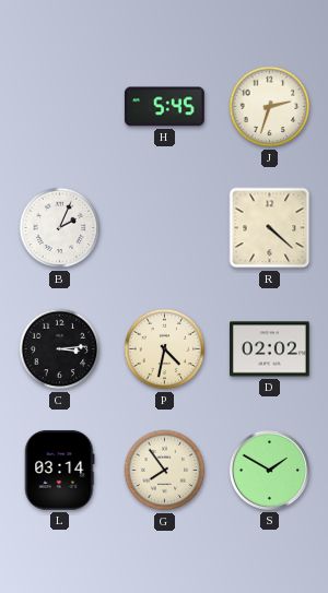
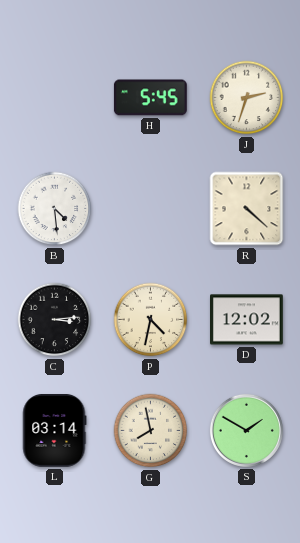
B: 2:04 -> 4:29
D: 02:02 -> 12:02
G: 7:54 -> 7:58
